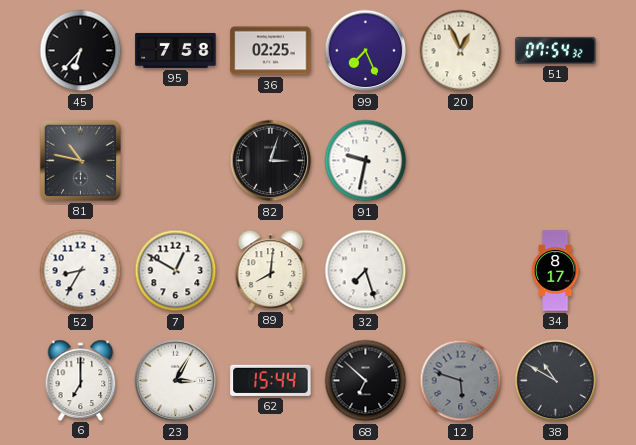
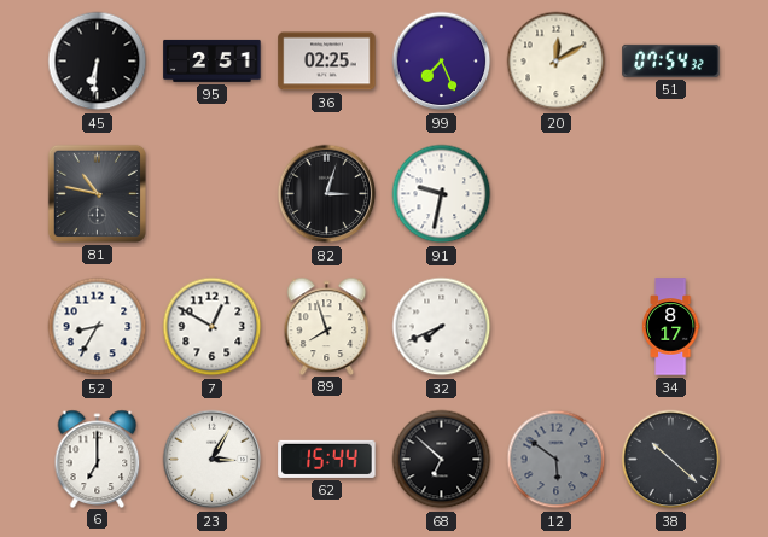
45: 6:37 -> 6:31
95: 7:58 -> 2:51
20: 12:56 -> 12:10
89: 8:01 -> 7:57
32: 7:27 -> 7:41
12: 5:48 -> 5:51
38: 10:50 -> 10:22
